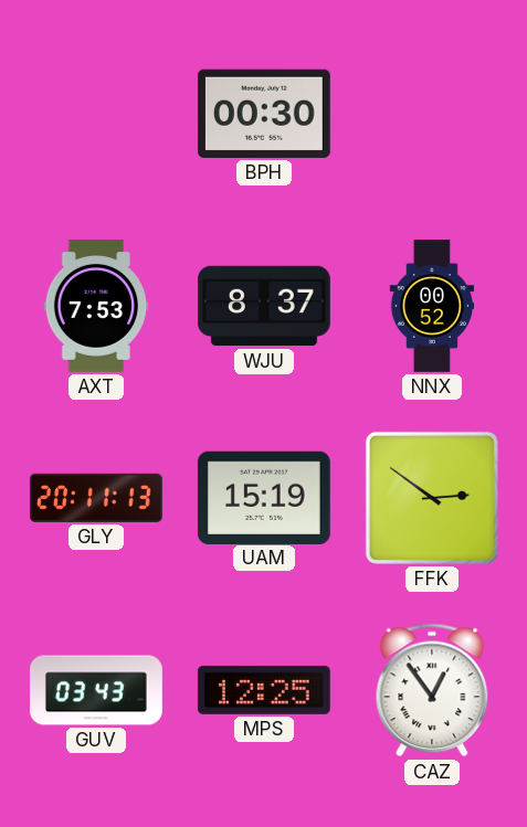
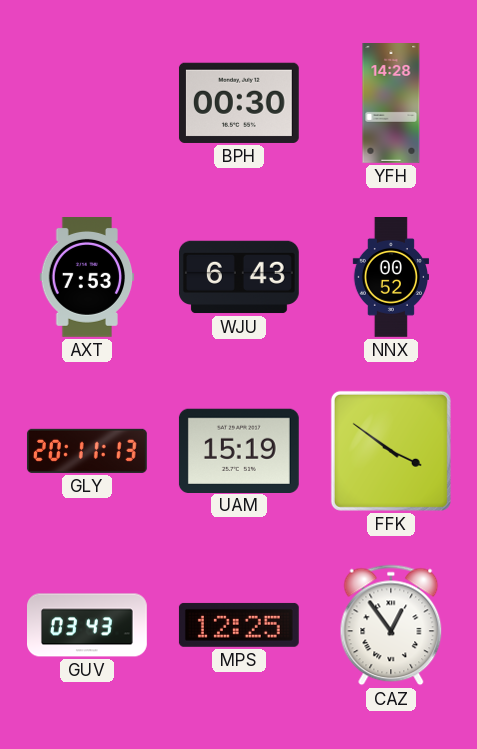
YFH: none -> 14:28
WJU: 8:37 -> 6:43
FFK: 2:51 -> 3:51
